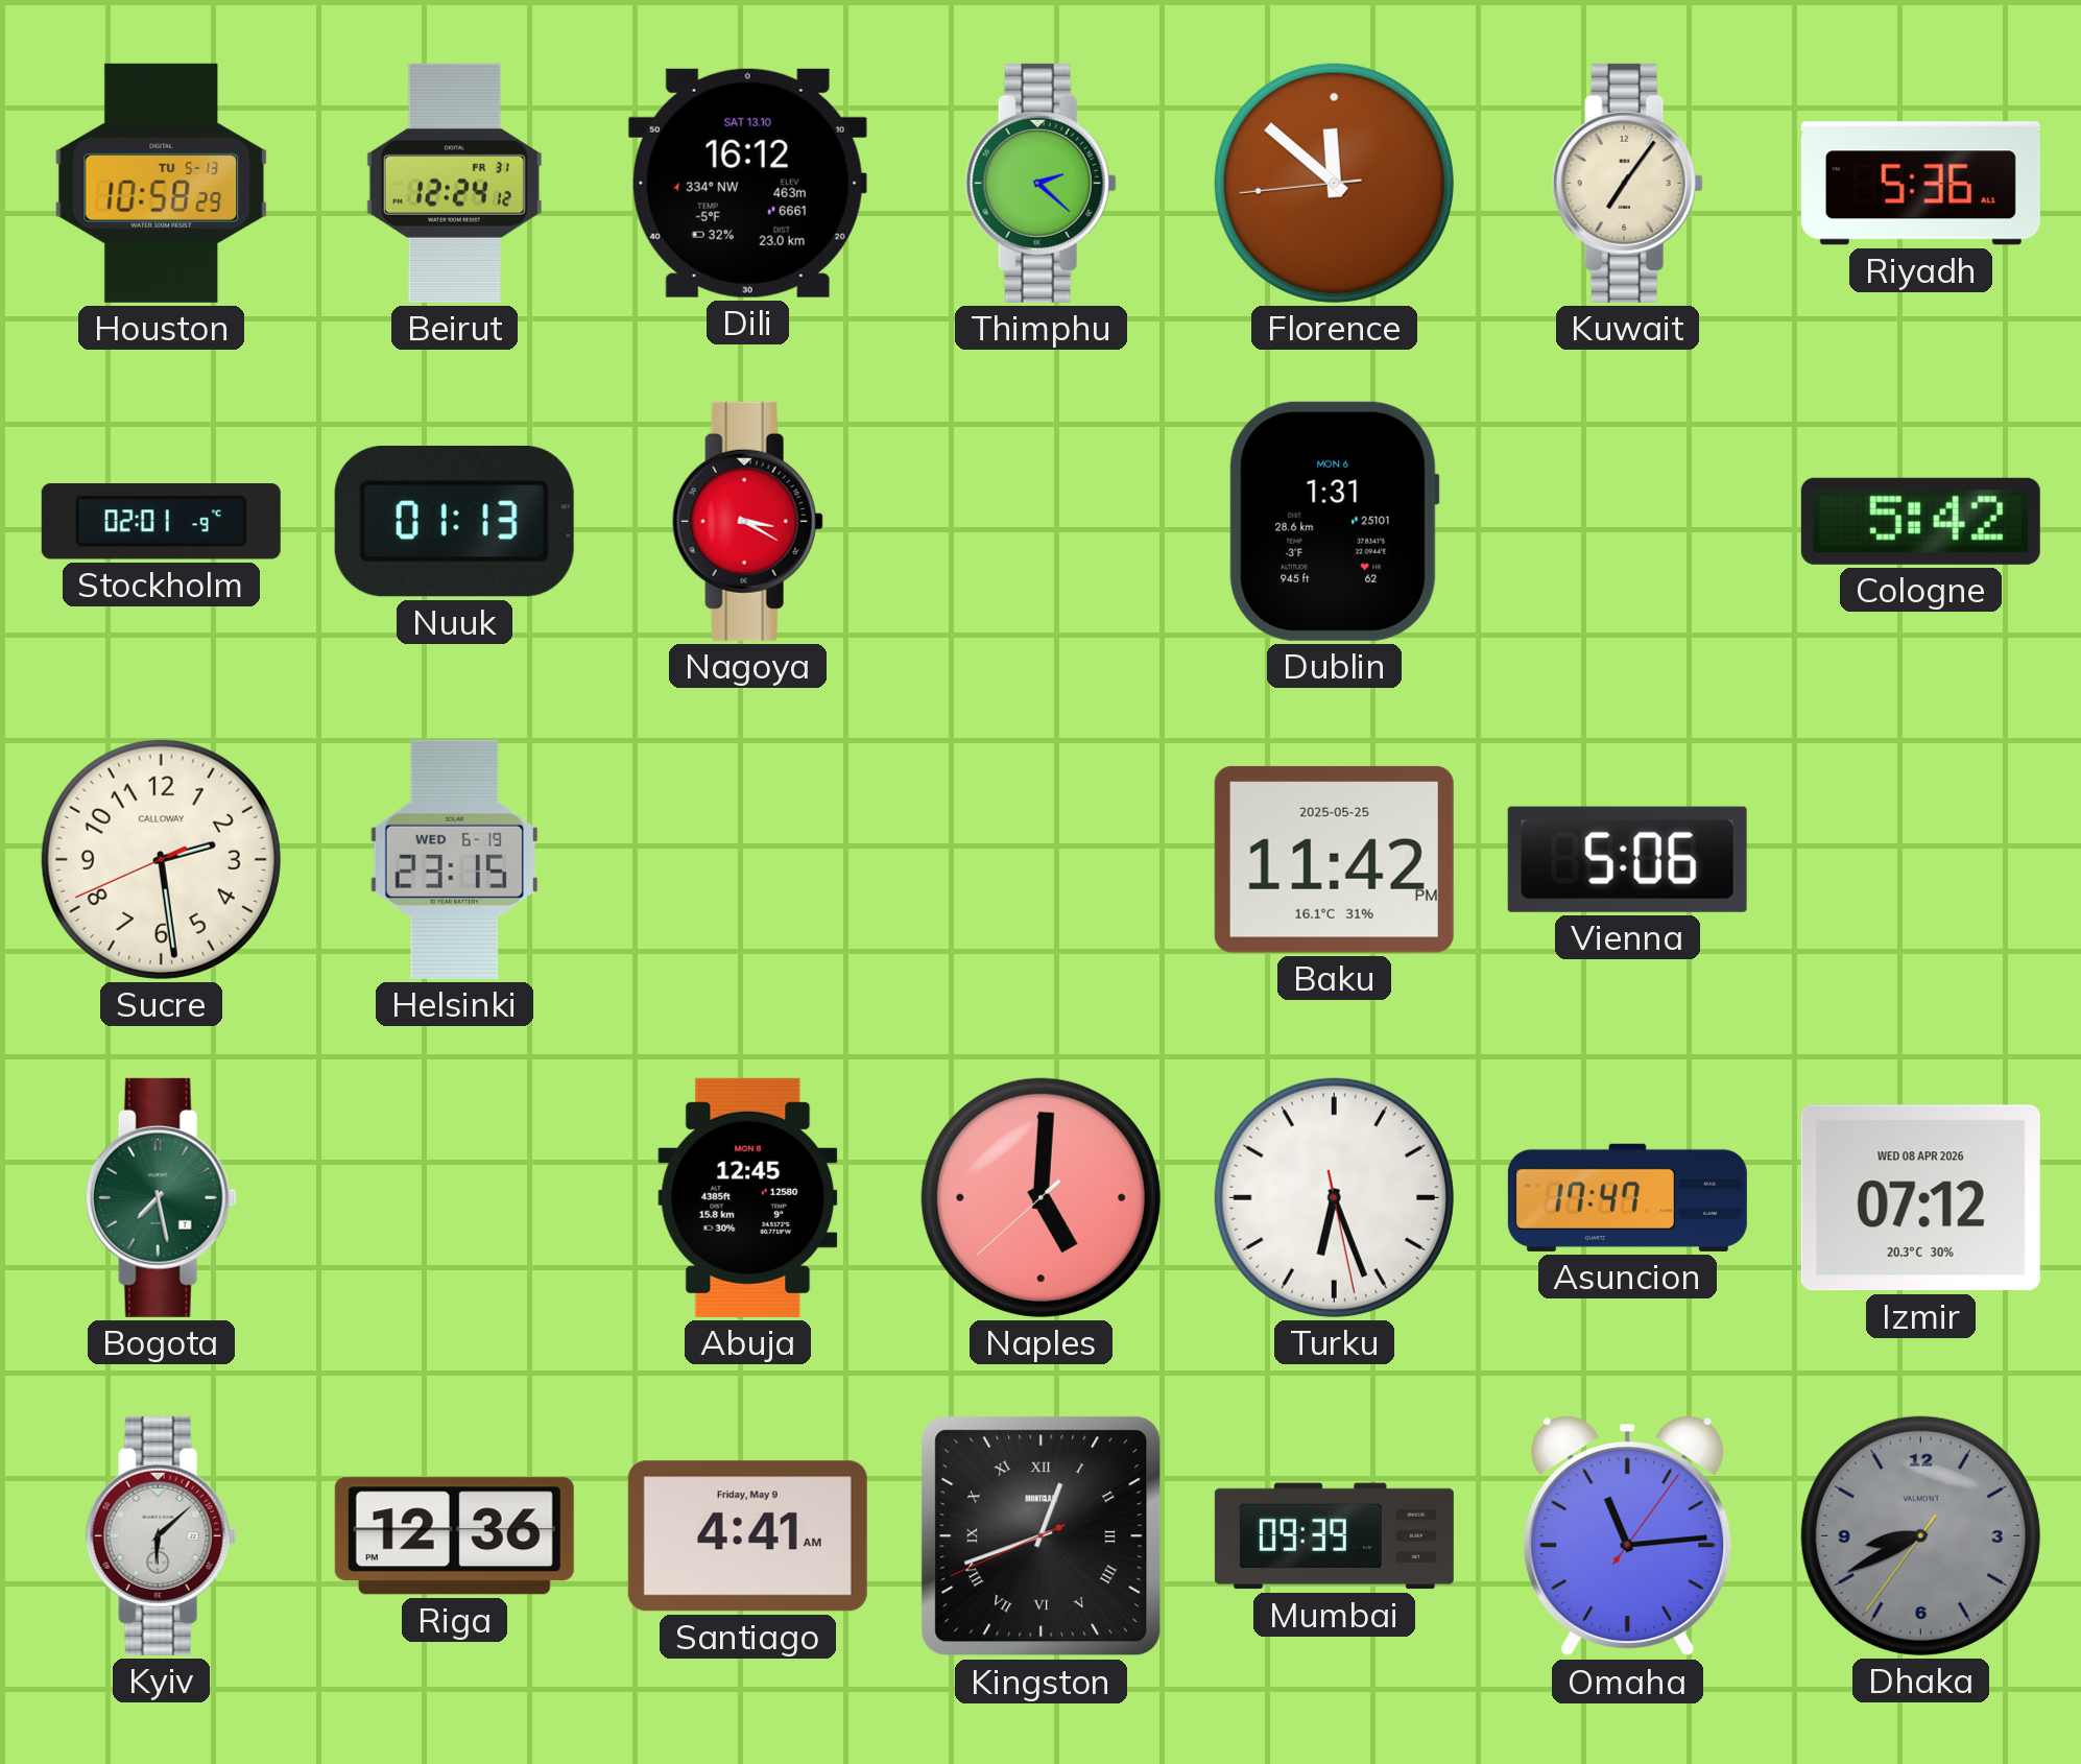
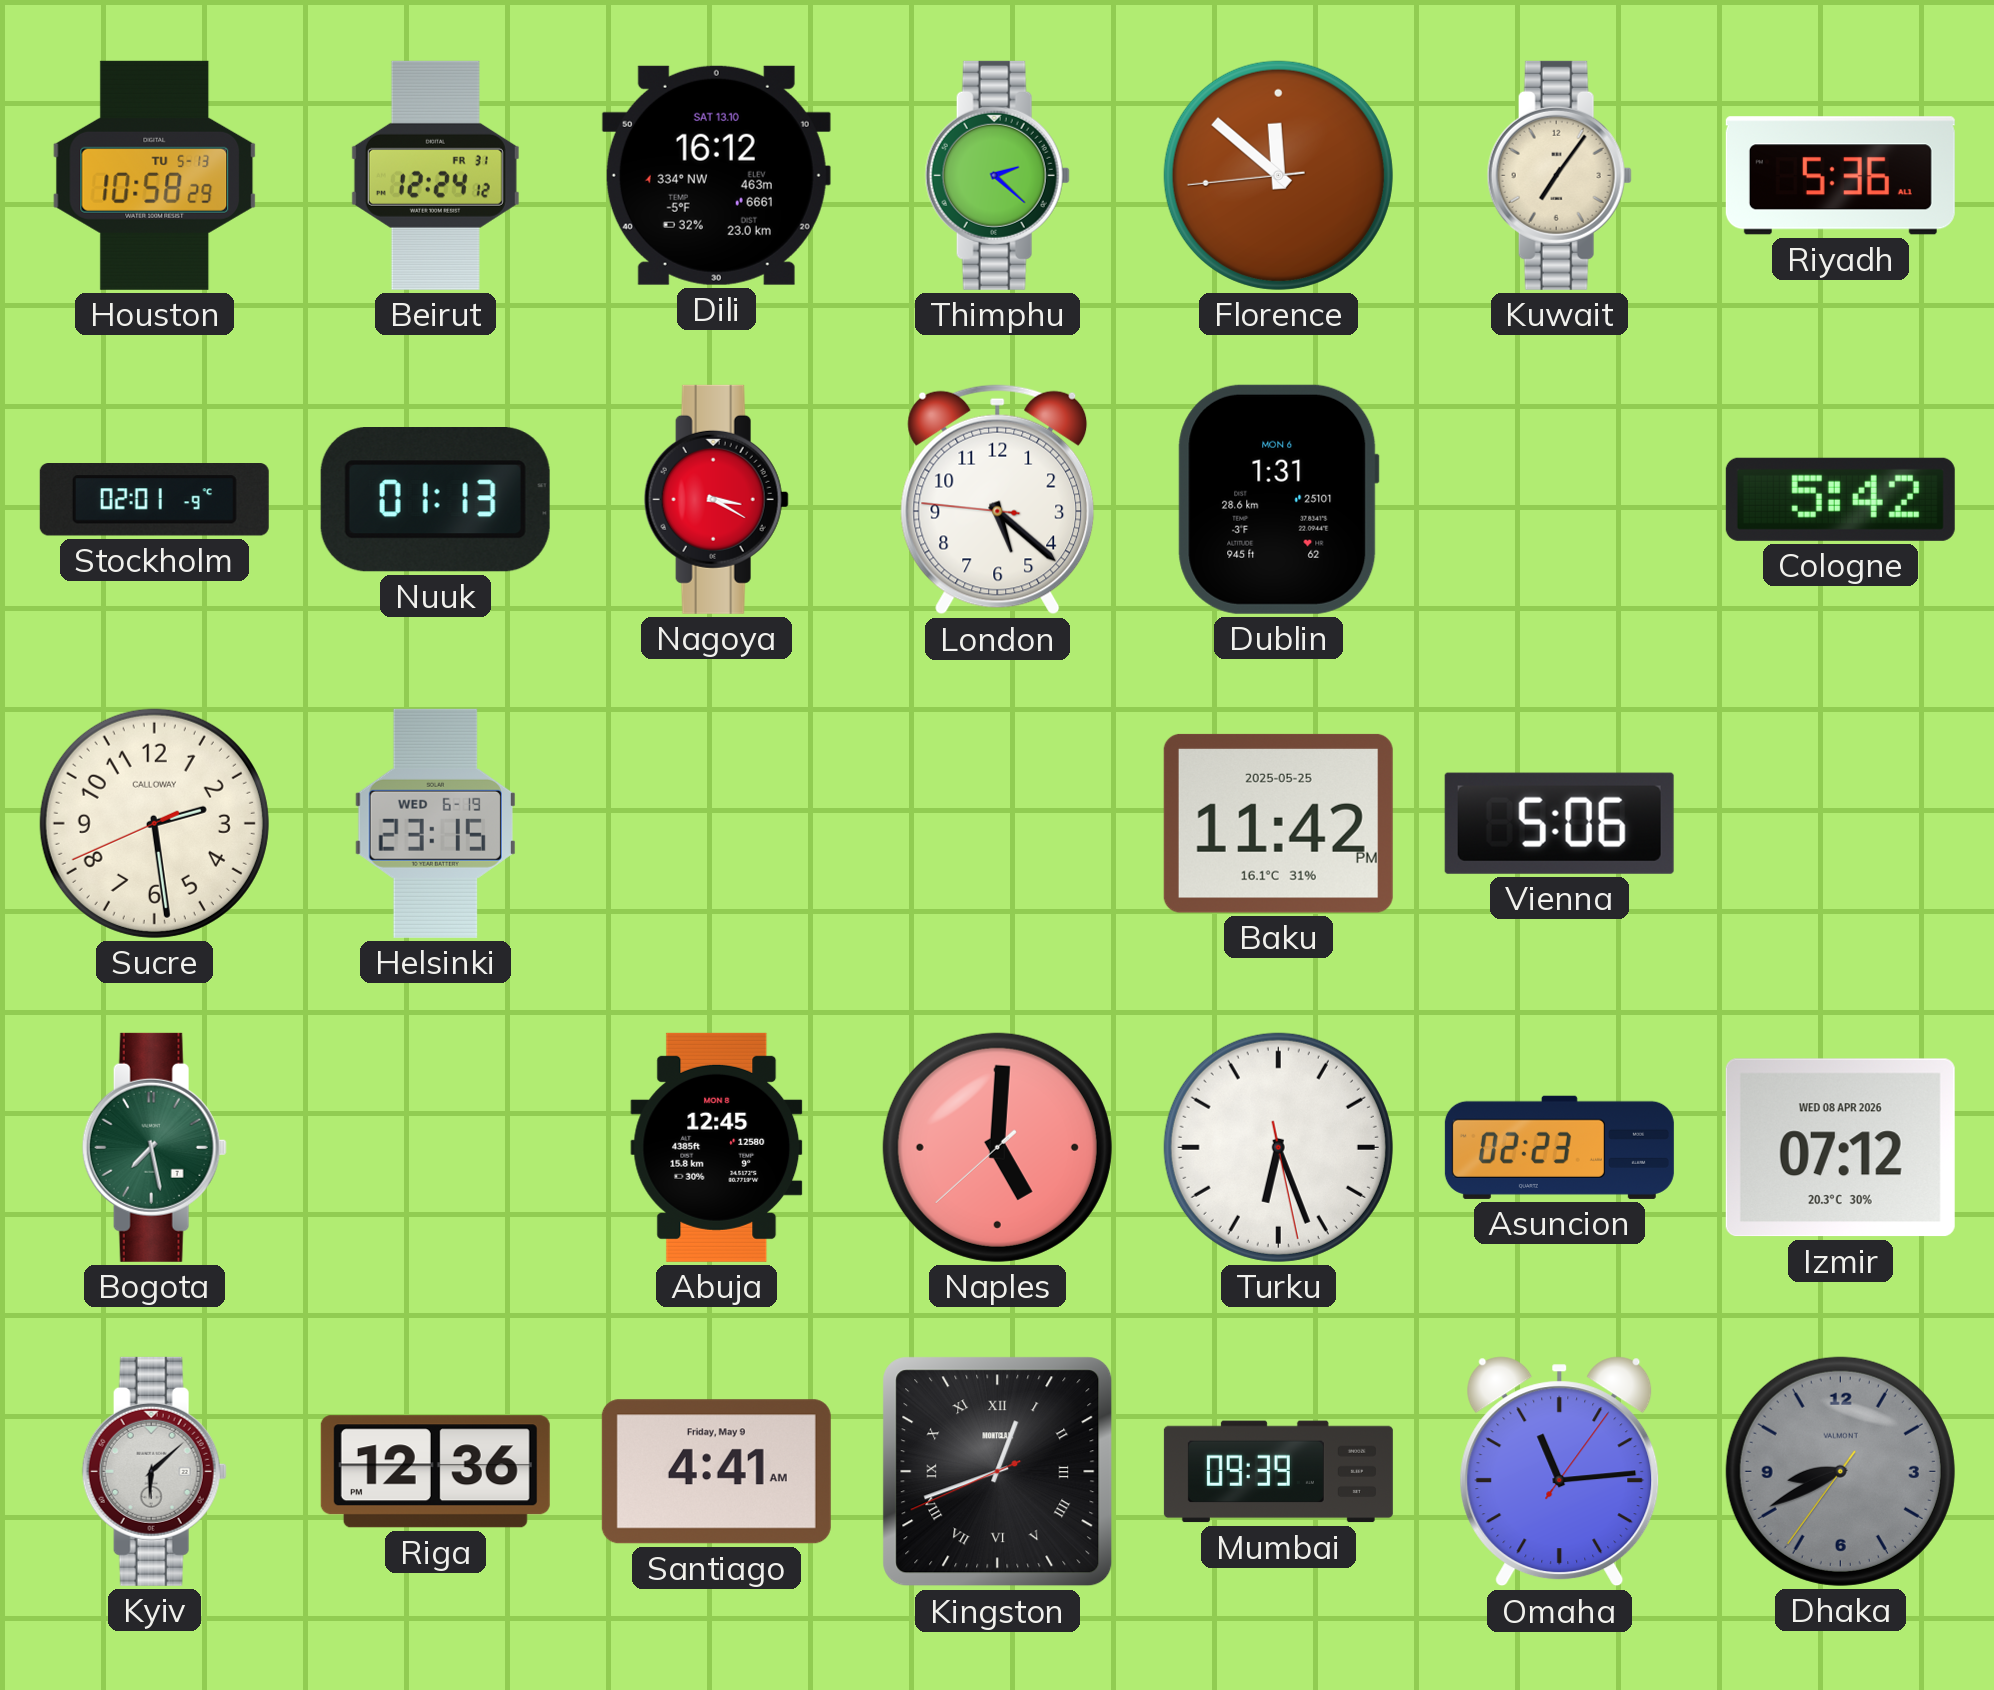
London: none -> 5:21
Asuncion: 17:47 -> 02:23
